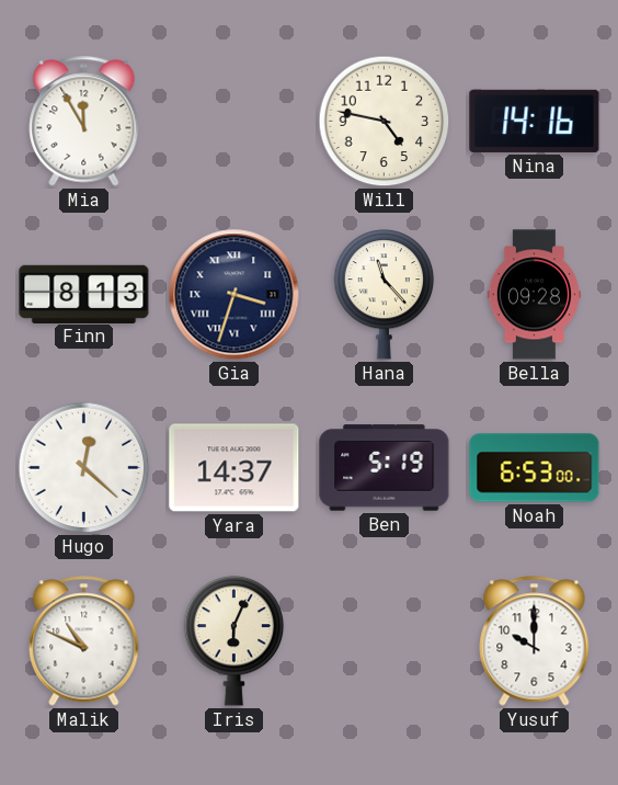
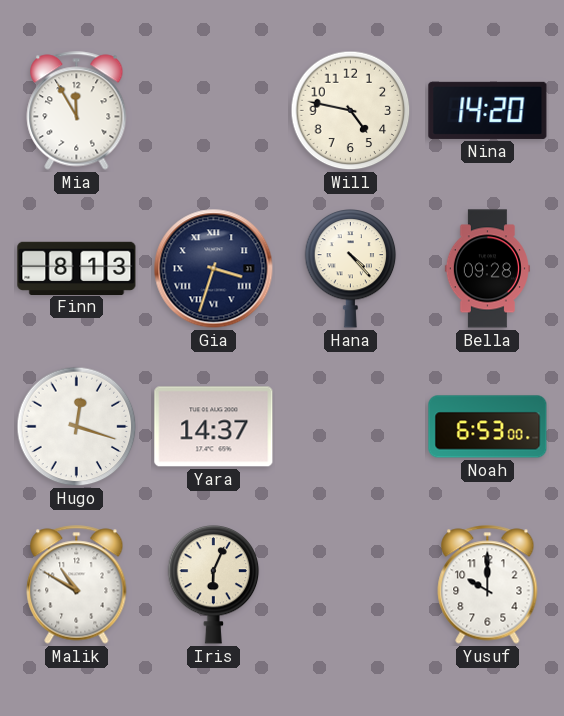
Nina: 14:16 -> 14:20
Hana: 11:23 -> 4:23
Hugo: 12:22 -> 12:18
Ben: 5:19 -> none
Malik: 10:49 -> 10:50
